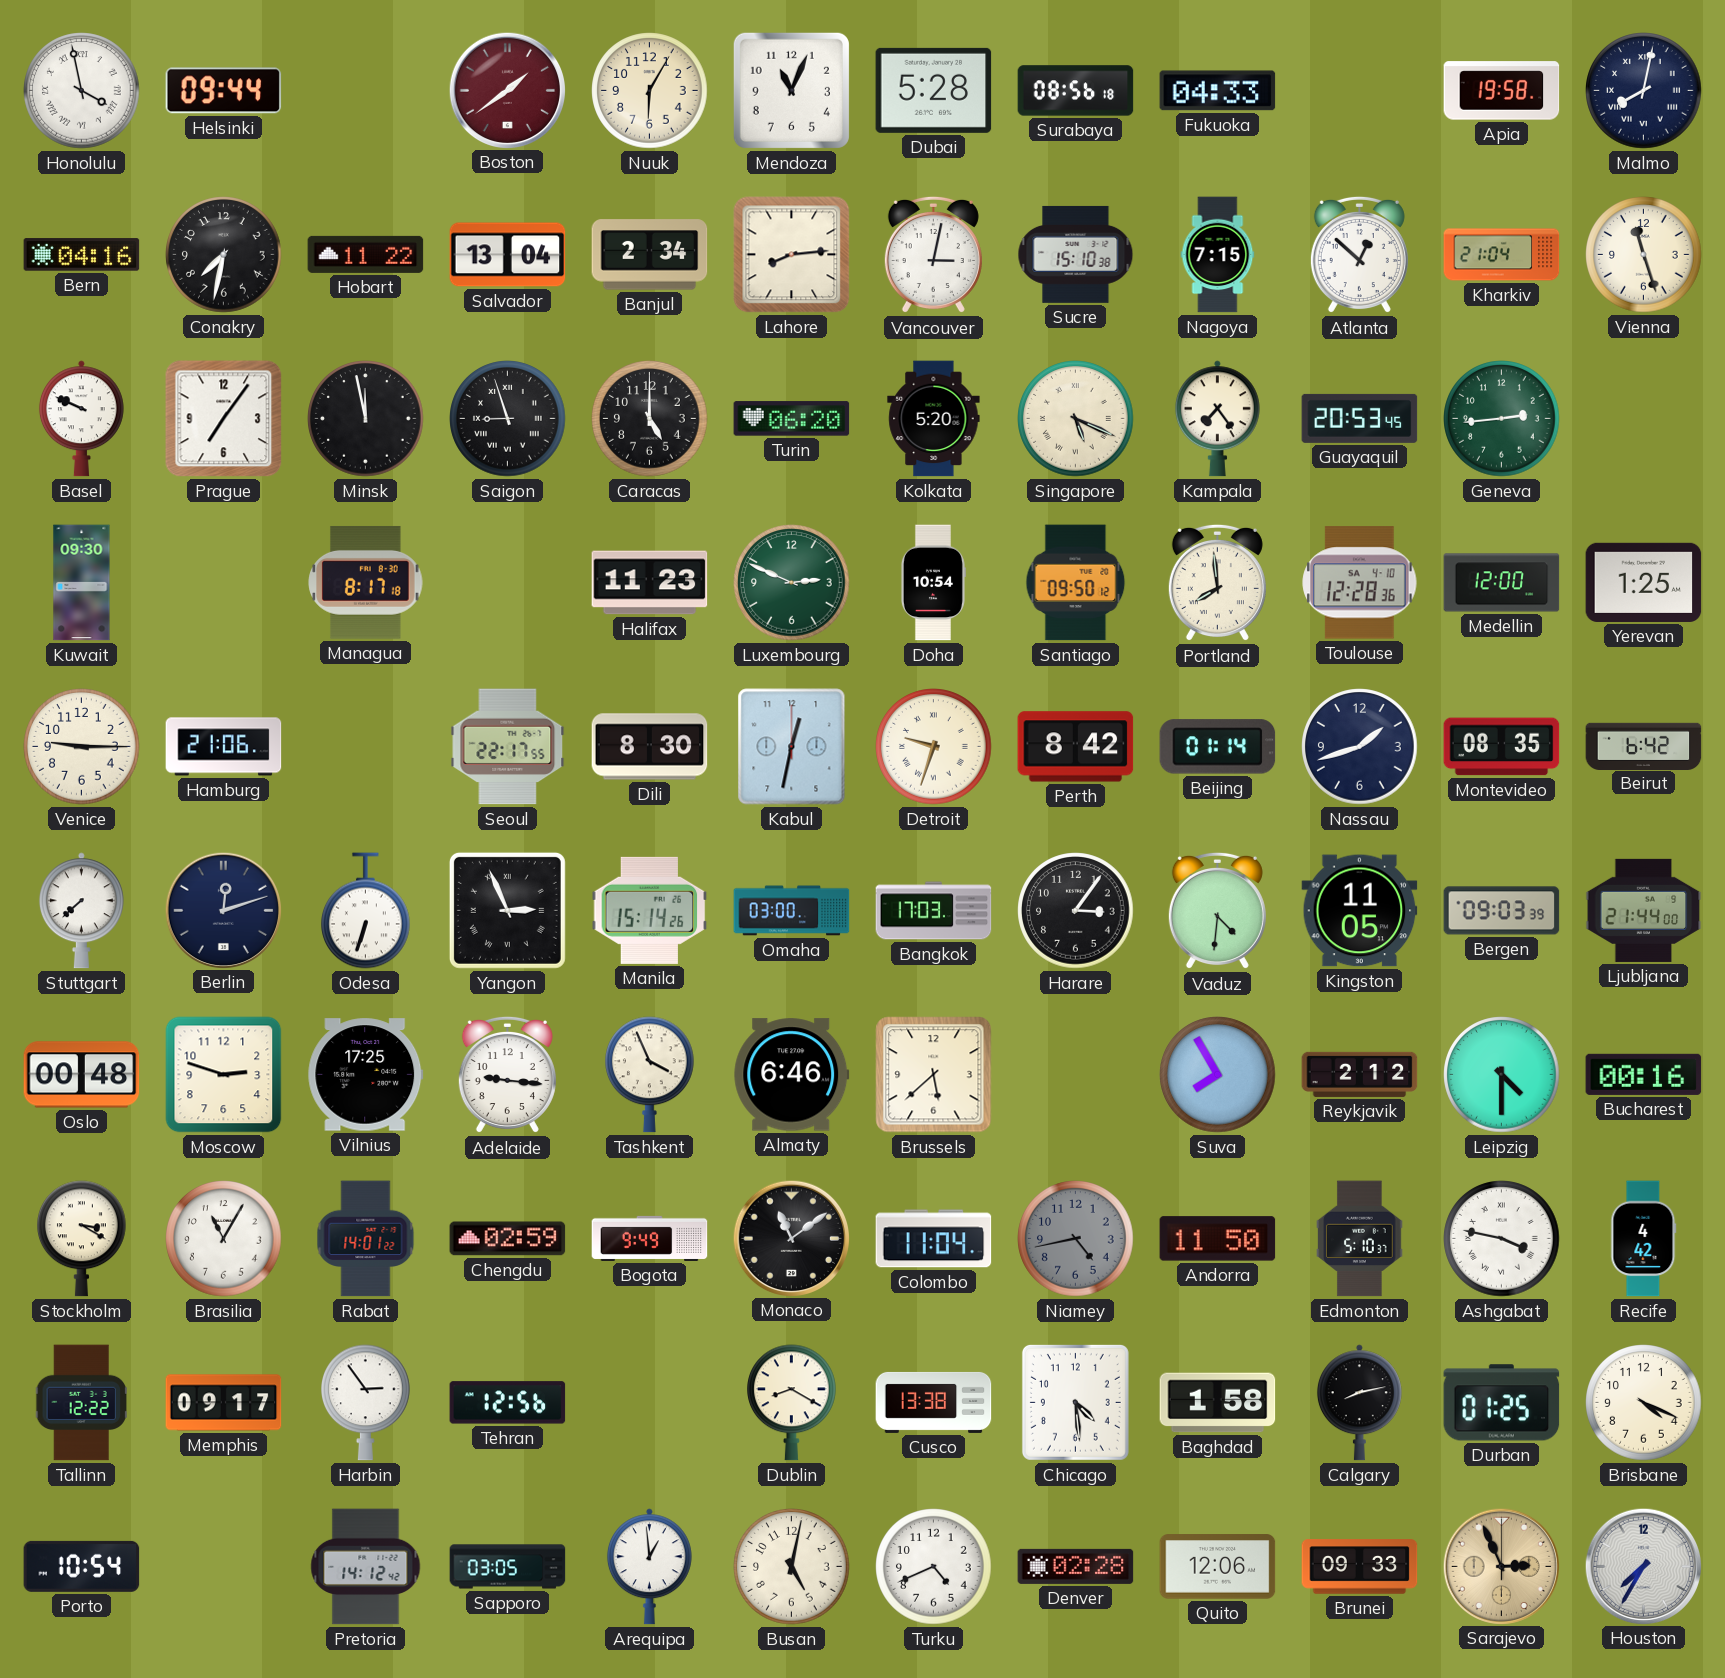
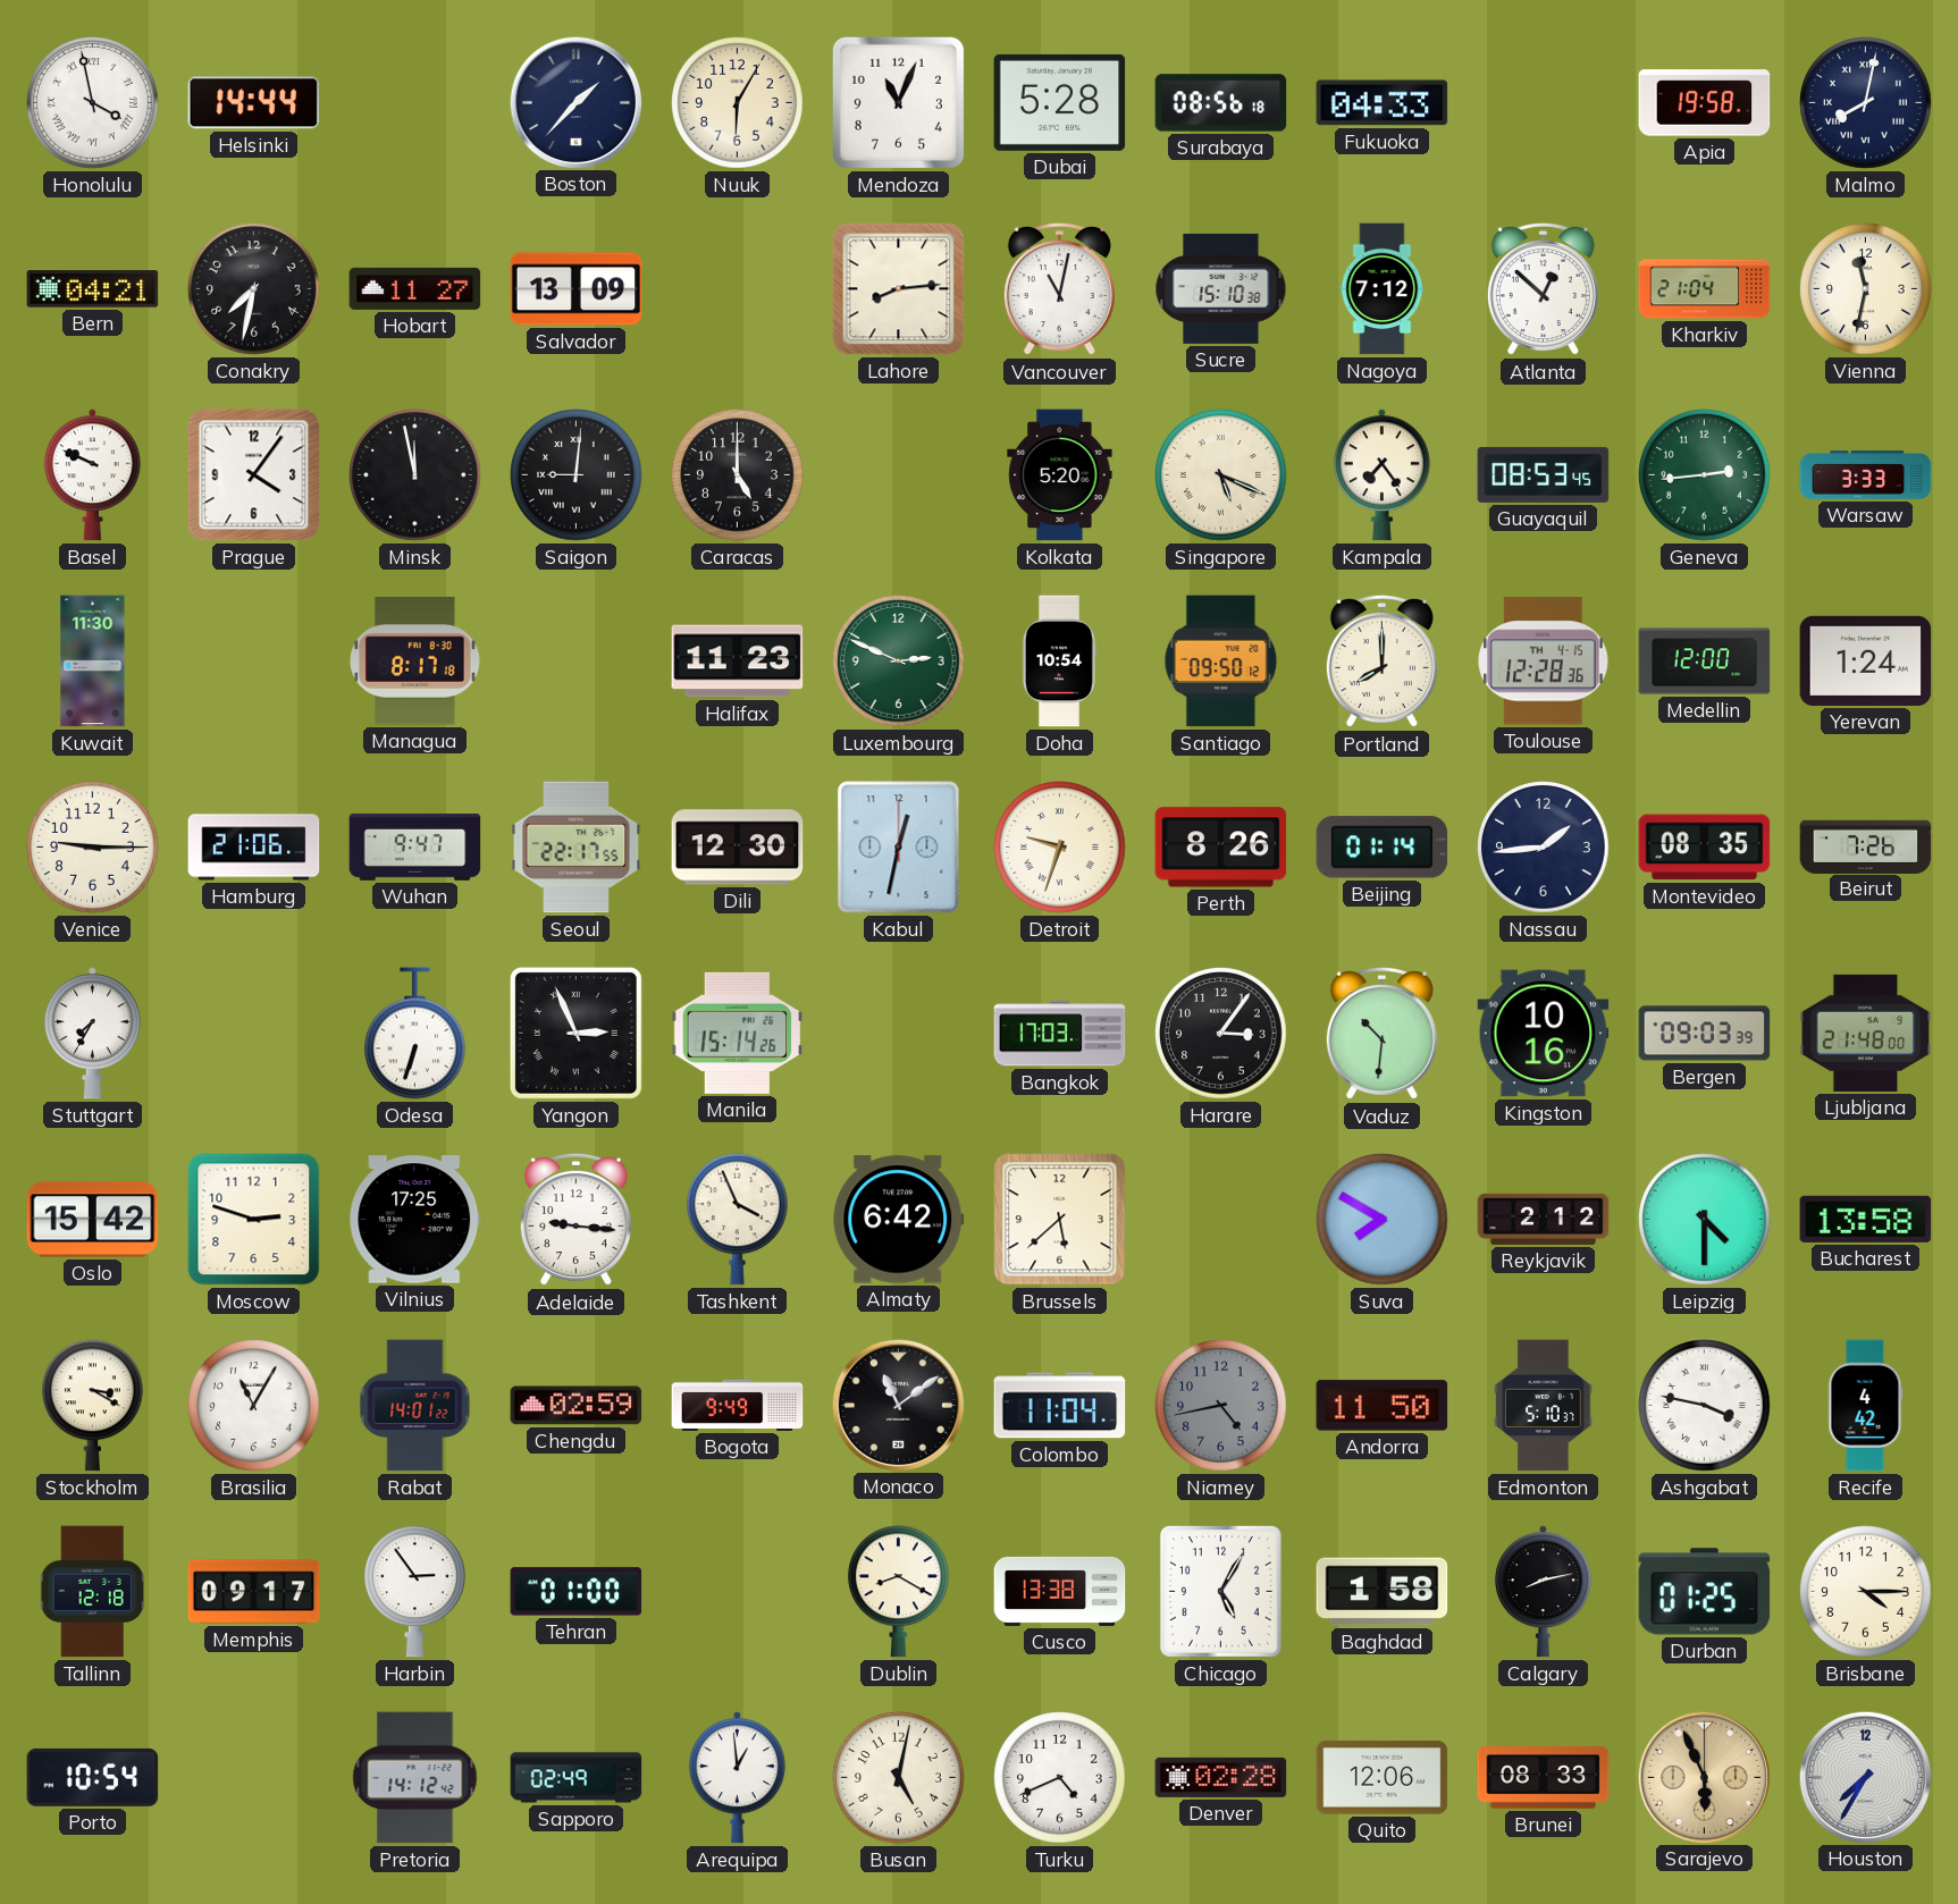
Helsinki: 09:44 -> 14:44
Boston: 1:39 -> 1:37
Boston dial: burgundy -> navy
Bern: 04:16 -> 04:21
Hobart: 11:22 -> 11:27
Salvador: 13:04 -> 13:09
Banjul: 2:34 -> none
Vancouver: 3:02 -> 11:02
Nagoya: 7:15 -> 7:12
Vienna: 11:27 -> 11:32
Prague: 7:06 -> 4:06
Saigon: 8:57 -> 9:01
Turin: 06:20 -> none
Guayaquil: 20:53 -> 08:53
Warsaw: none -> 3:33
Kuwait: 09:30 -> 11:30
Portland: 7:59 -> 8:00
Toulouse date: SA 4-10 -> TH 4-15
Yerevan: 1:25 -> 1:24
Wuhan: none -> 9:47
Dili: 8:30 -> 12:30
Perth: 8:42 -> 8:26
Nassau: 1:42 -> 1:44
Beirut: 6:42 -> 7:26
Stuttgart: 7:38 -> 7:35
Berlin: 12:12 -> none
Omaha: 03:00 -> none
Vaduz: 4:31 -> 10:31
Kingston: 11:05 -> 10:16
Ljubljana: 21:44 -> 21:48
Oslo: 00:48 -> 15:42
Almaty: 6:46 -> 6:42
Suva: 7:55 -> 7:50
Bucharest: 00:16 -> 13:58
Tallinn: 12:22 -> 12:18
Tehran: 12:56 -> 01:00
Chicago: 4:29 -> 5:05
Brisbane: 4:19 -> 4:15
Sapporo: 03:05 -> 02:49
Brunei: 09:33 -> 08:33
Sarajevo: 2:56 -> 5:56
